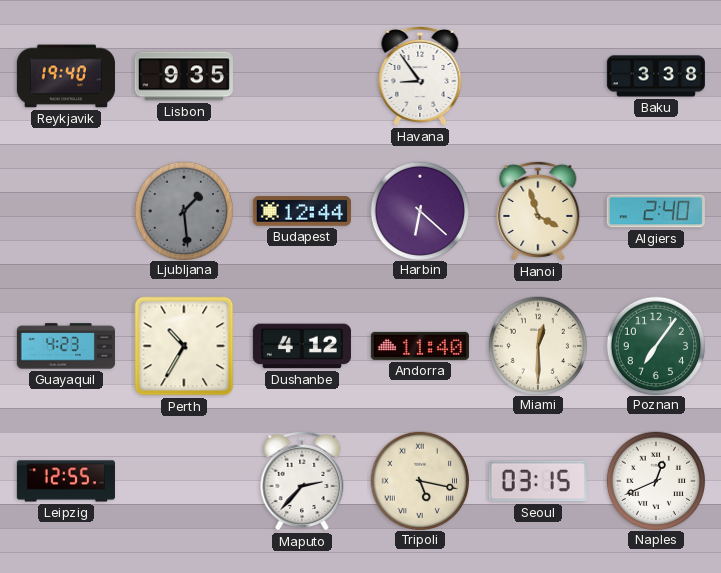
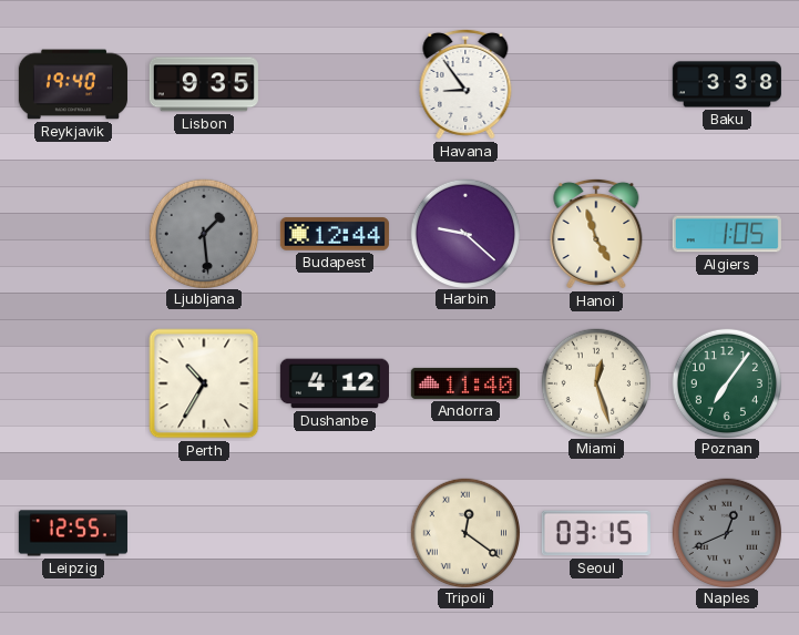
Harbin: 6:22 -> 9:22
Hanoi: 3:57 -> 4:57
Algiers: 2:40 -> 1:05
Guayaquil: 4:23 -> none
Miami: 12:30 -> 12:27
Maputo: 2:37 -> none
Tripoli: 5:17 -> 12:21
Naples dial: white -> grey
